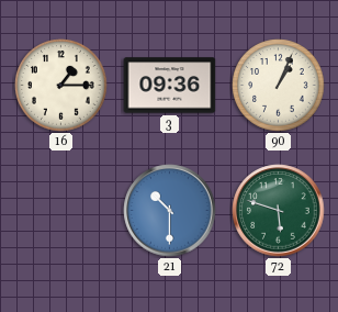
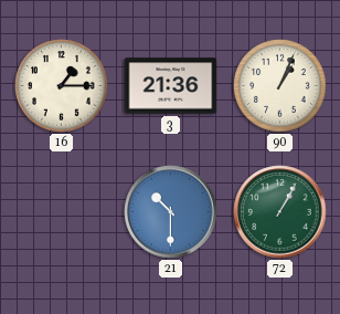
3: 09:36 -> 21:36
72: 5:48 -> 1:05
